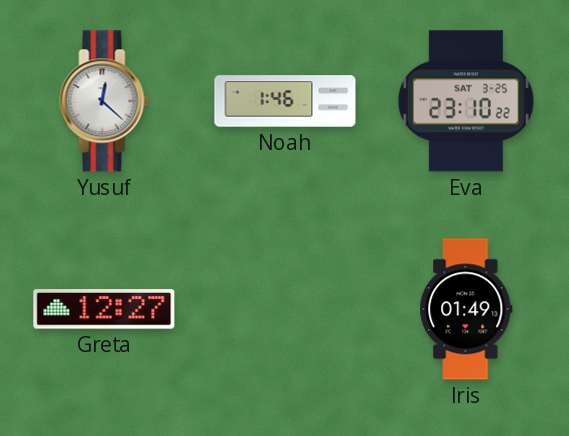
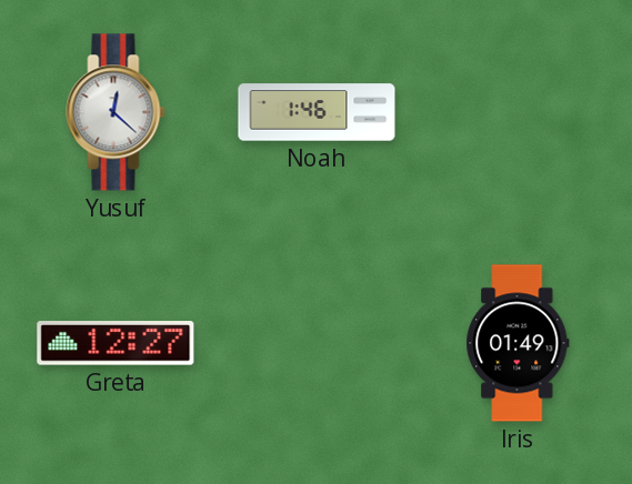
Eva: 23:10 -> none
